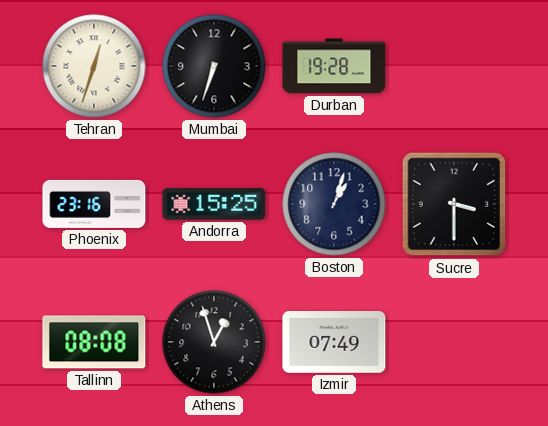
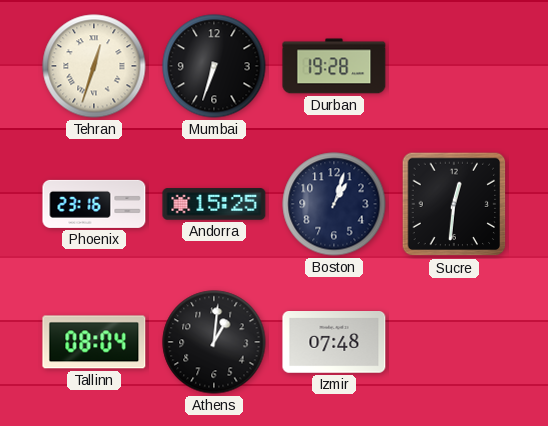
Sucre: 3:30 -> 12:31
Tallinn: 08:08 -> 08:04
Athens: 12:57 -> 1:01
Izmir: 07:49 -> 07:48
